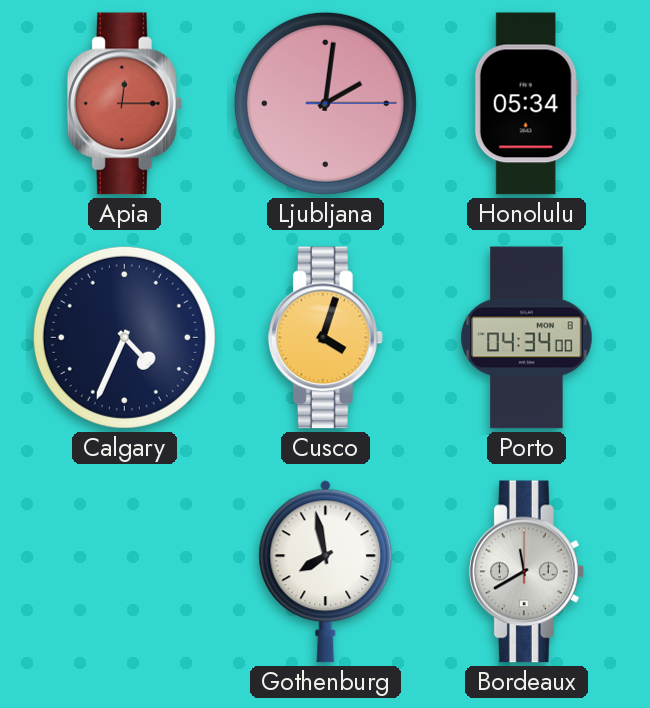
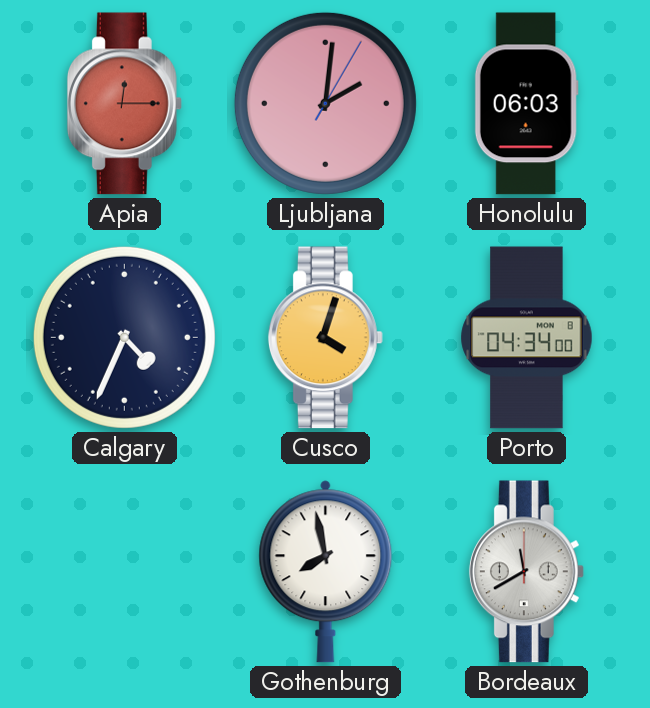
Ljubljana: 2:01:15 -> 2:01:05
Honolulu: 05:34 -> 06:03
